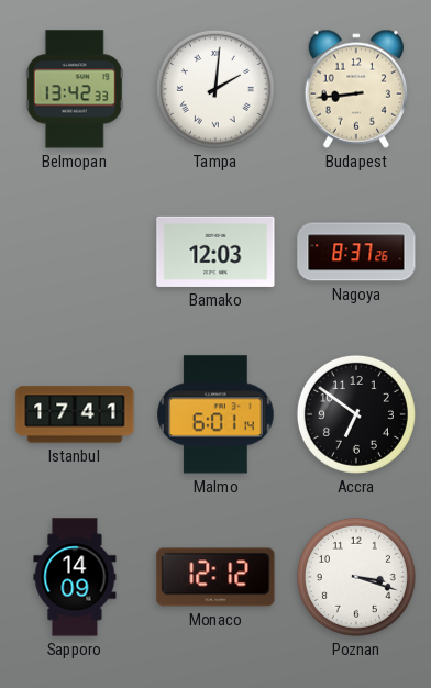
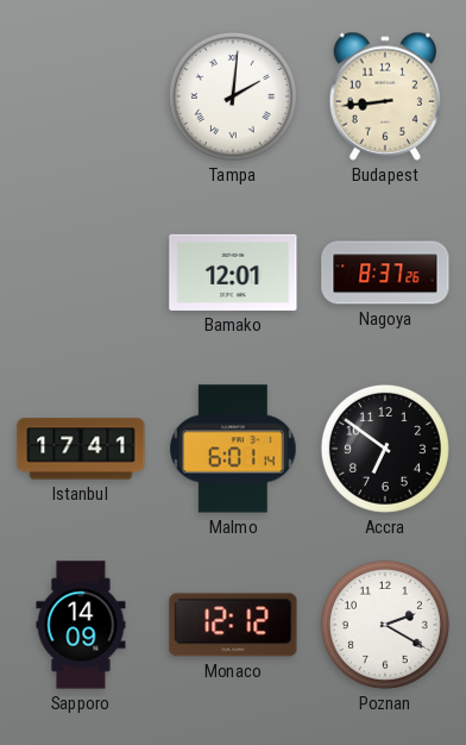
Belmopan: 13:42 -> none
Bamako: 12:03 -> 12:01
Poznan: 3:18 -> 2:20
